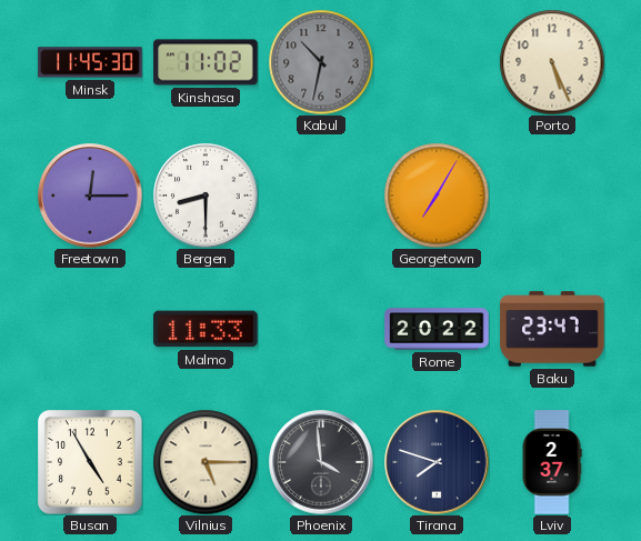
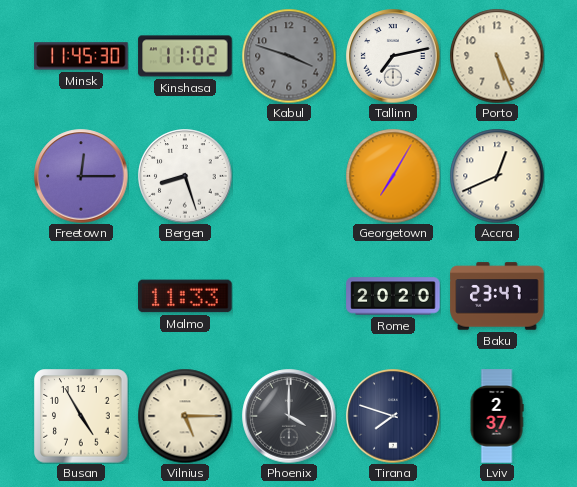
Kabul: 10:32 -> 3:48
Tallinn: none -> 7:13
Bergen: 8:30 -> 8:27
Accra: none -> 12:41
Rome: 20:22 -> 20:20
Phoenix: 3:59 -> 4:00
